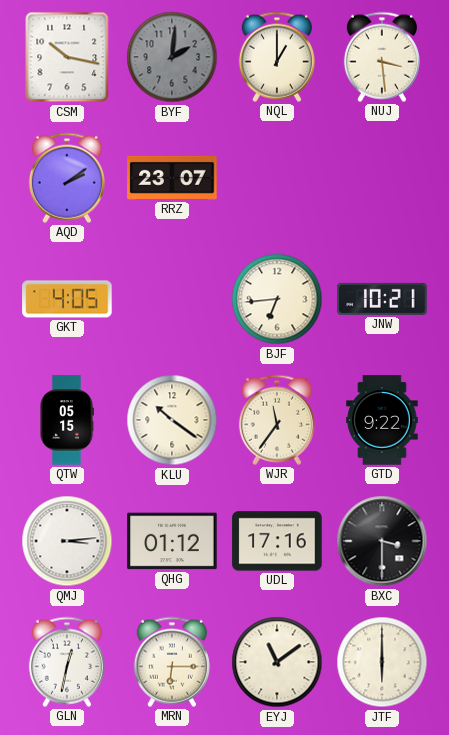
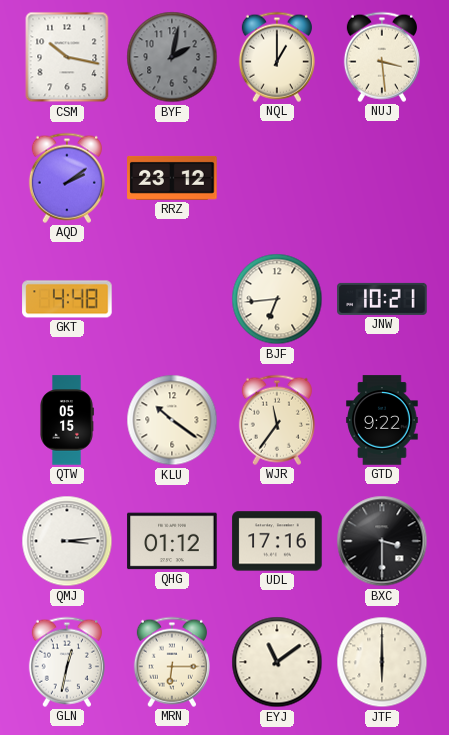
BYF: 2:01 -> 2:02
RRZ: 23:07 -> 23:12
GKT: 4:05 -> 4:48
